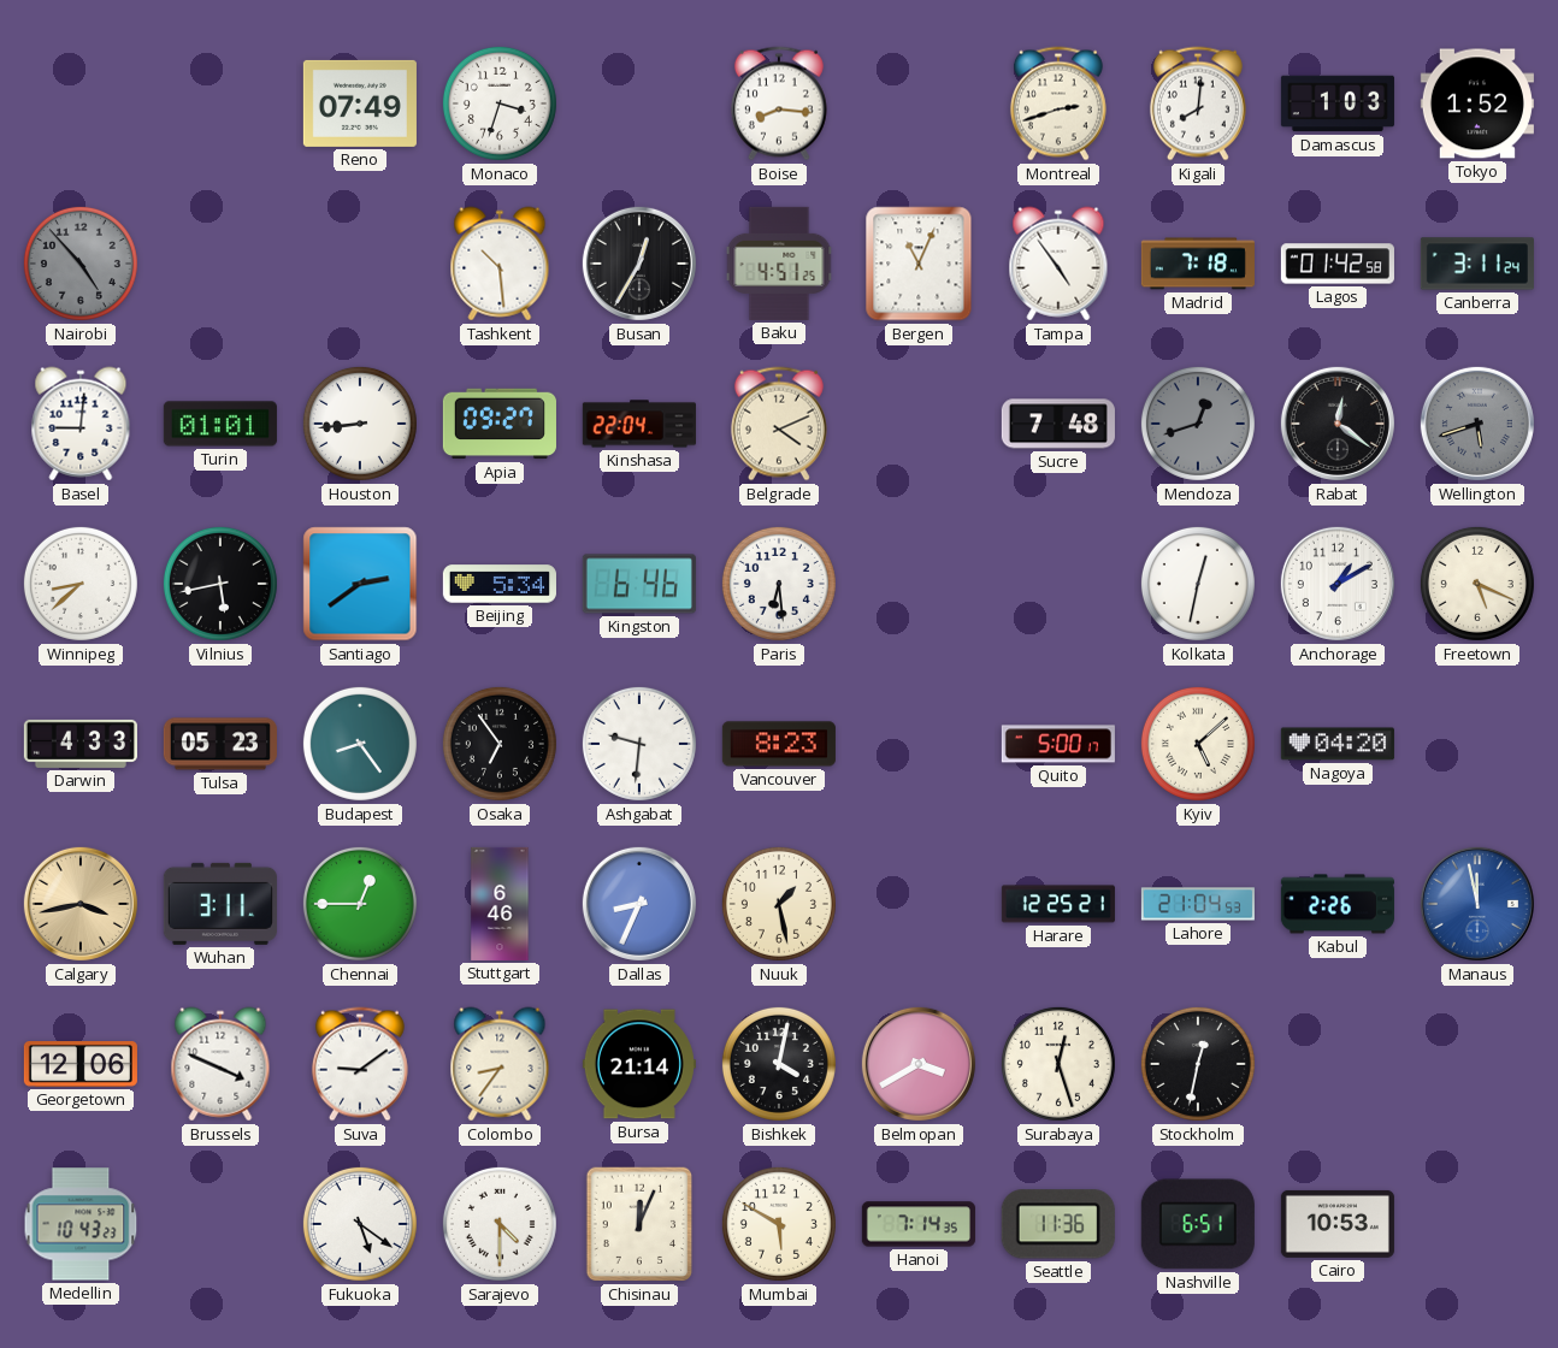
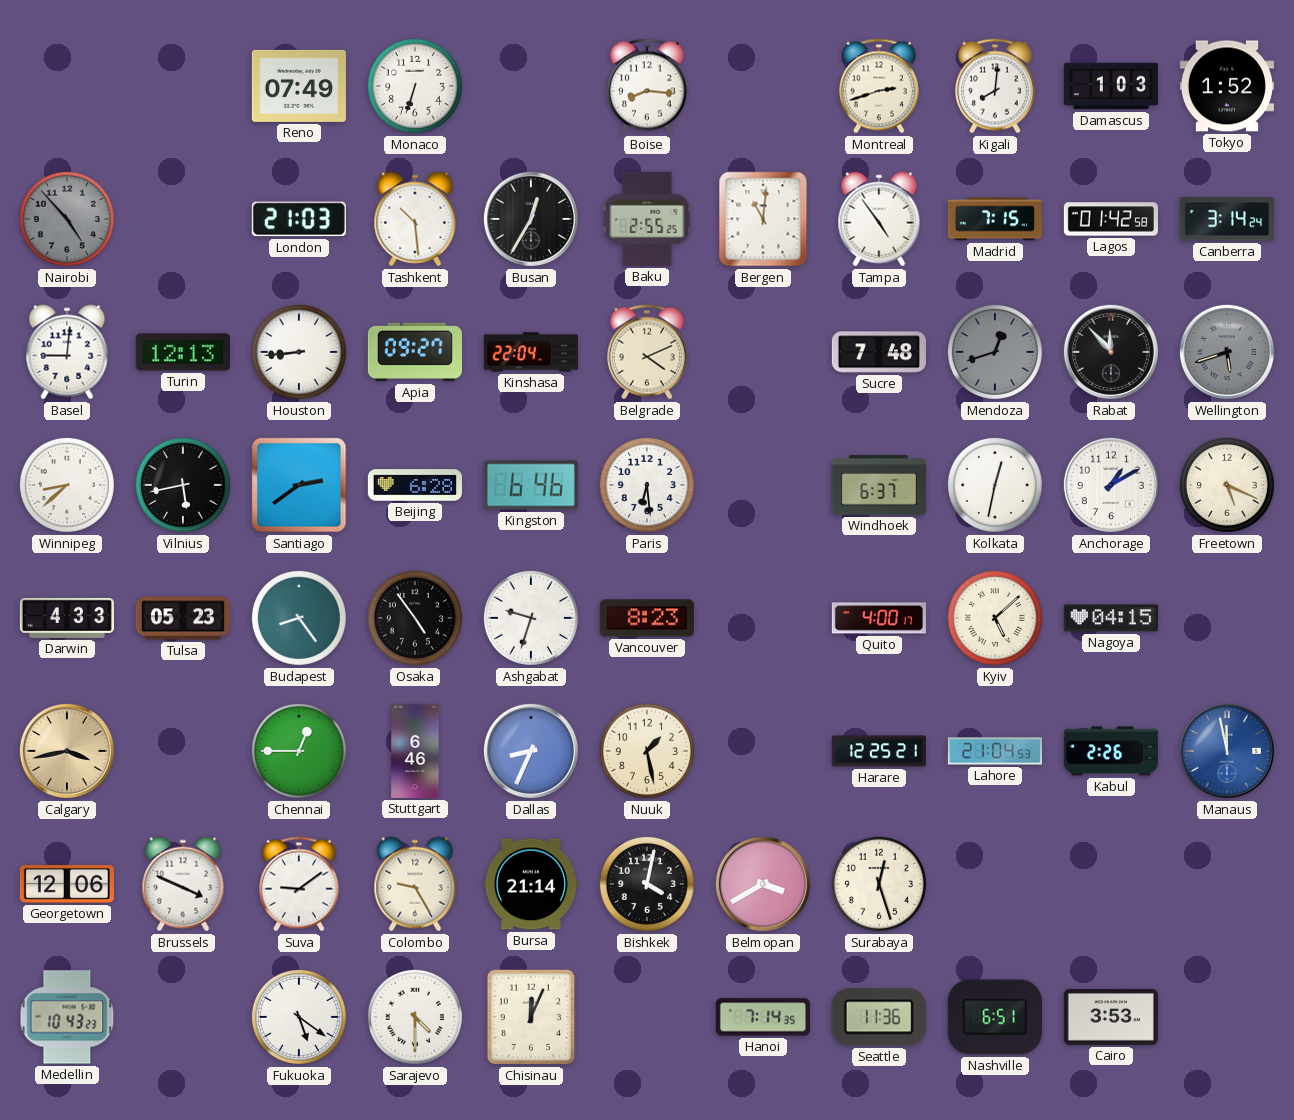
Monaco: 3:33 -> 6:33
London: none -> 21:03
Baku: 4:51 -> 2:55
Bergen: 11:04 -> 11:01
Madrid: 7:18 -> 7:15
Canberra: 3:11 -> 3:14
Turin: 01:01 -> 12:13
Rabat: 12:21 -> 11:53
Beijing: 5:34 -> 6:28
Windhoek: none -> 6:37
Osaka: 6:54 -> 4:54
Ashgabat: 9:31 -> 9:33
Quito: 5:00 -> 4:00
Nagoya: 04:20 -> 04:15
Wuhan: 3:11 -> none
Colombo: 8:36 -> 9:25
Stockholm: 12:32 -> none
Mumbai: 5:50 -> none
Cairo: 10:53 -> 3:53
